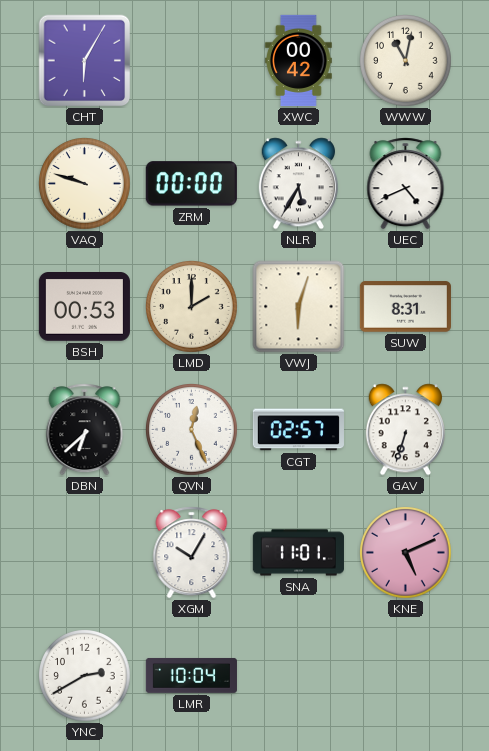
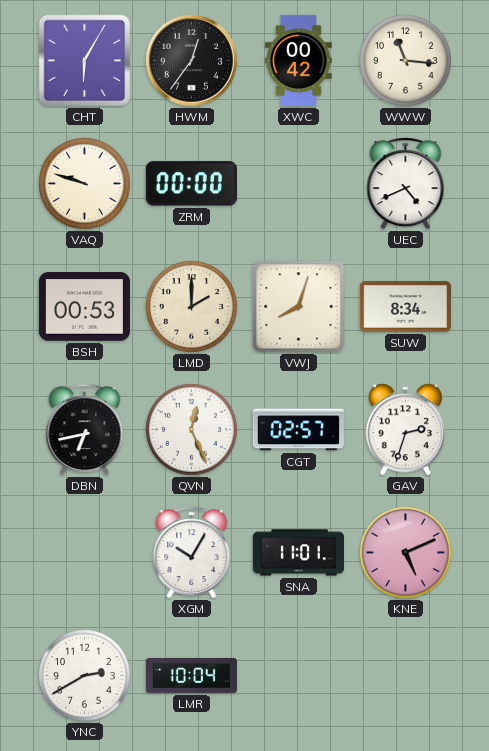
HWM: none -> 12:36
WWW: 11:02 -> 11:16
NLR: 5:35 -> none
VWJ: 6:03 -> 8:03
SUW: 8:31 -> 8:34
DBN: 6:38 -> 6:43
GAV: 6:33 -> 2:33
